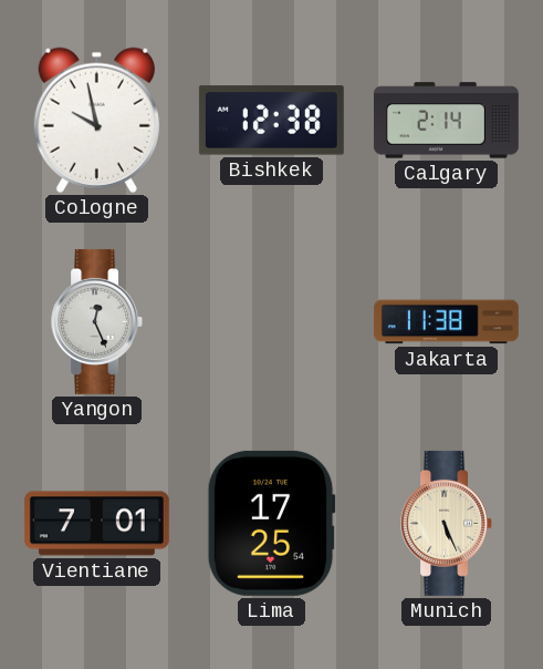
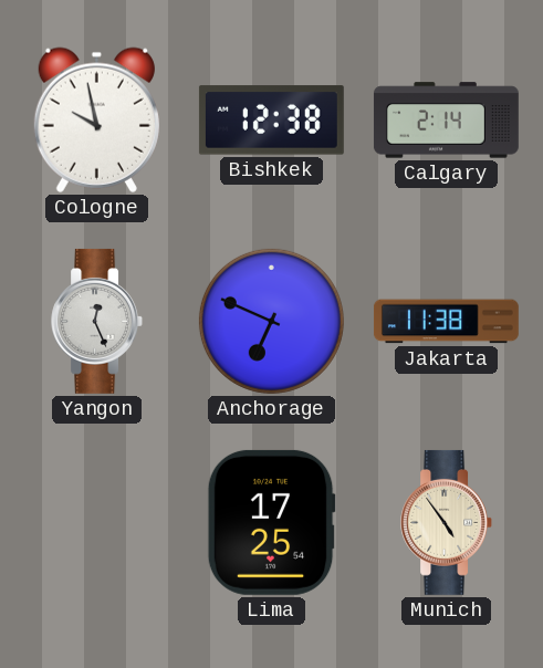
Anchorage: none -> 6:49
Vientiane: 7:01 -> none
Munich: 5:26 -> 4:54
